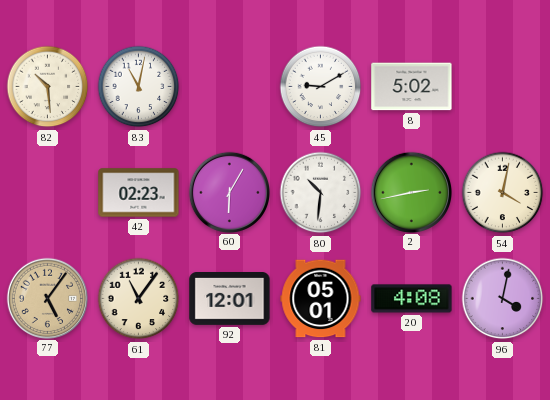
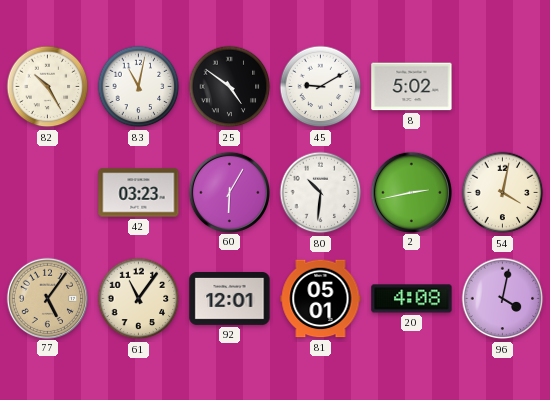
82: 10:29 -> 10:25
25: none -> 4:51
42: 02:23 -> 03:23
